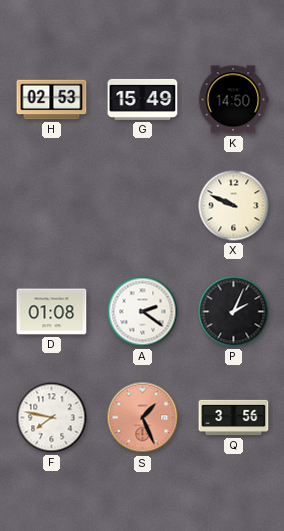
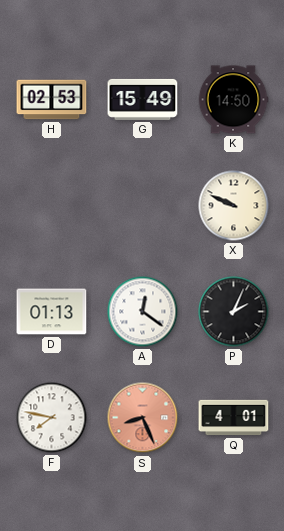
D: 01:08 -> 01:13
A: 2:21 -> 12:21
S: 1:26 -> 8:26
Q: 3:56 -> 4:01
